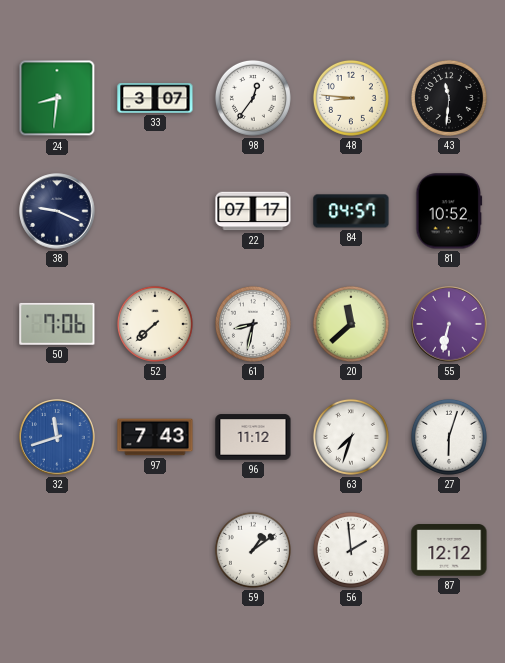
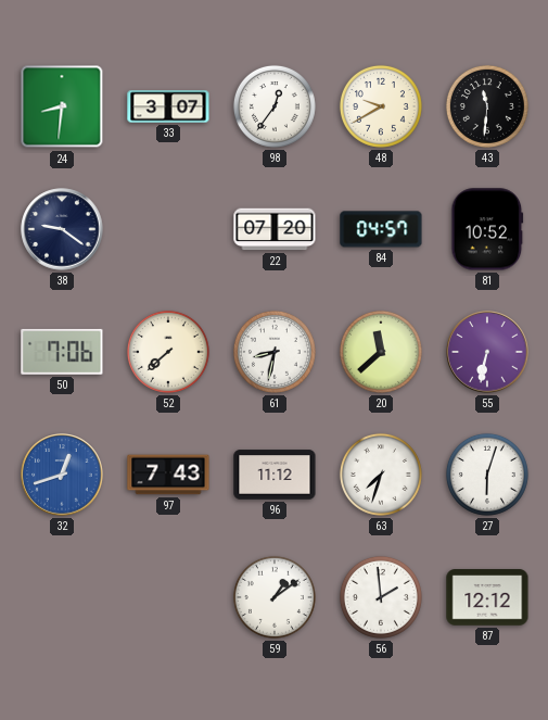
48: 8:46 -> 9:40
38: 9:19 -> 9:21
22: 07:17 -> 07:20
32: 11:42 -> 12:42
